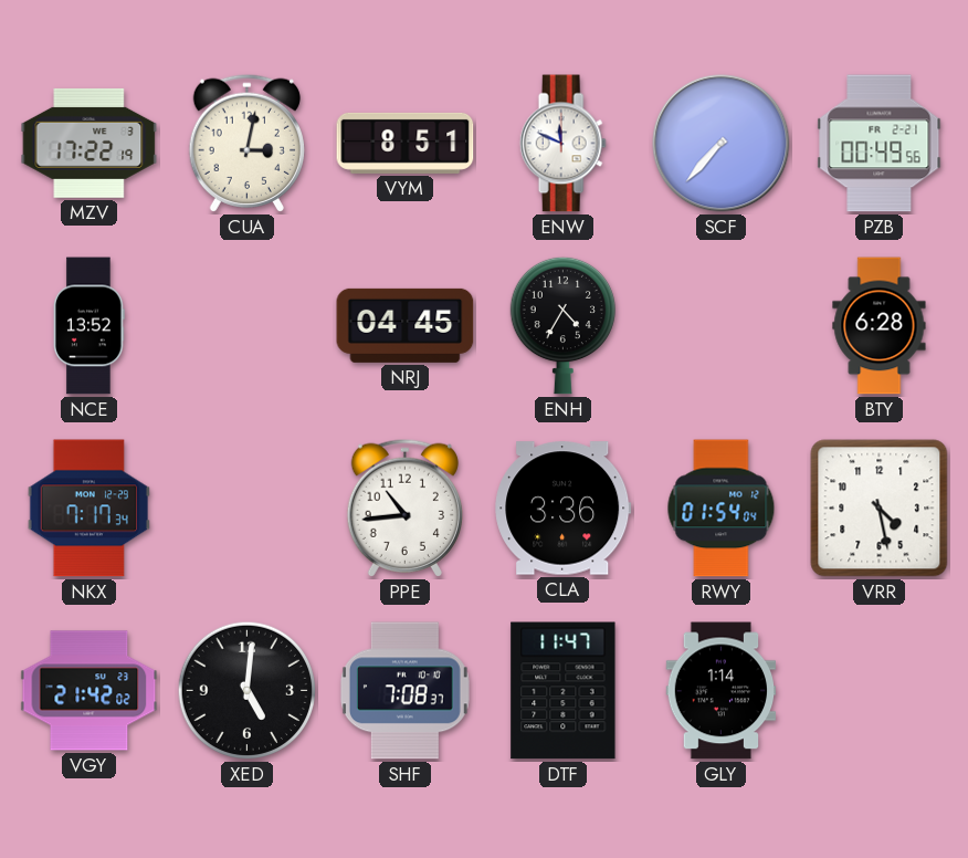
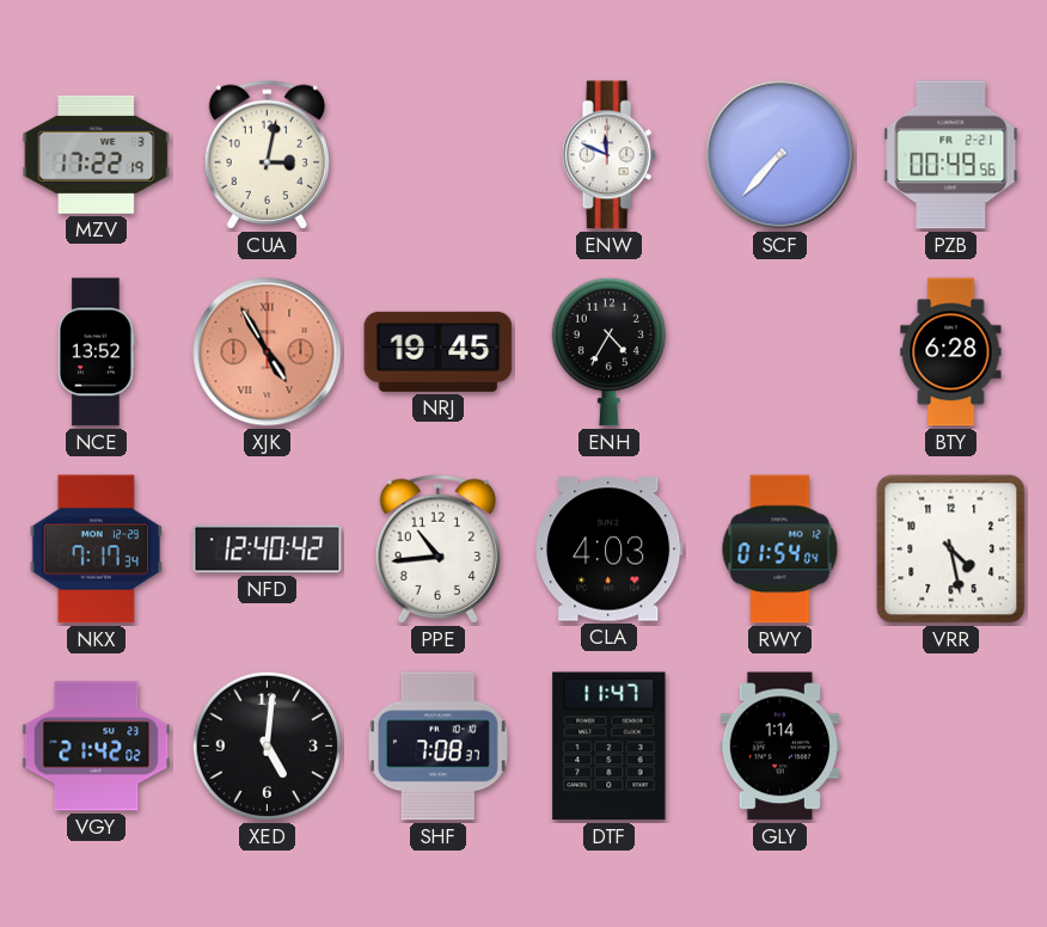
VYM: 8:51 -> none
XJK: none -> 4:55
NRJ: 04:45 -> 19:45
NFD: none -> 12:40
CLA: 3:36 -> 4:03
